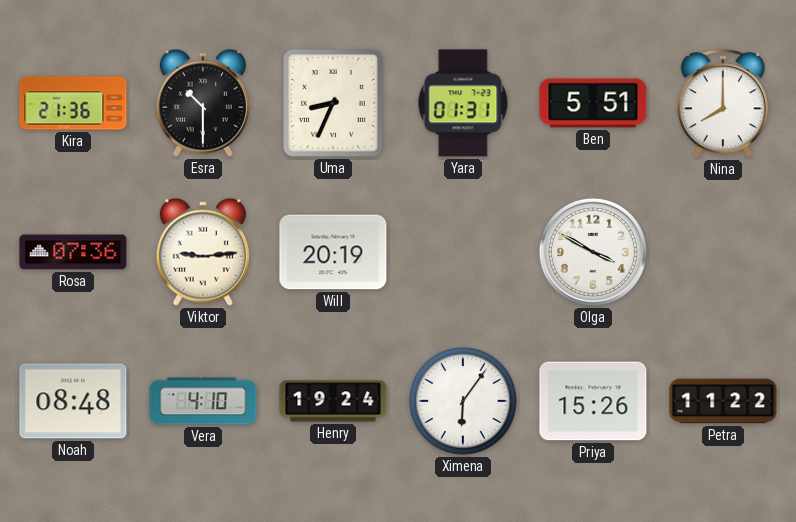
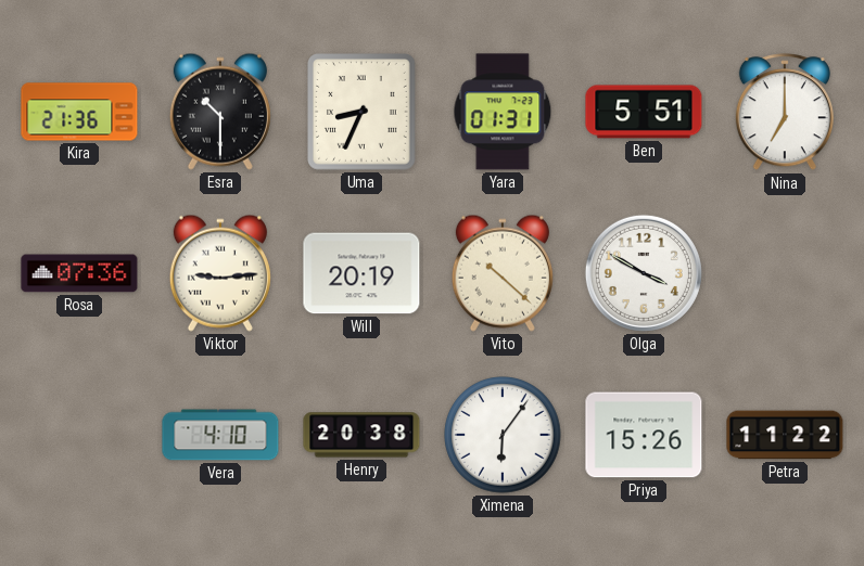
Nina: 8:00 -> 7:00
Vito: none -> 10:22
Noah: 08:48 -> none
Henry: 19:24 -> 20:38
